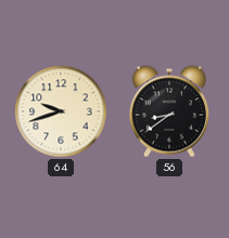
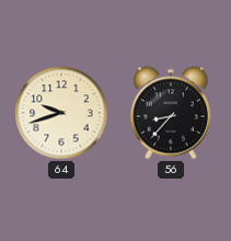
56: 8:39 -> 8:37
